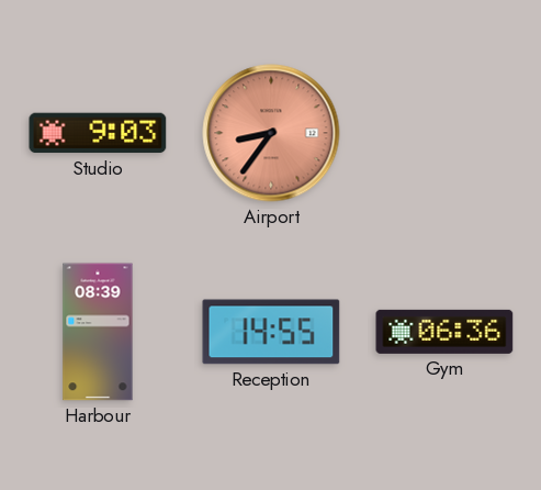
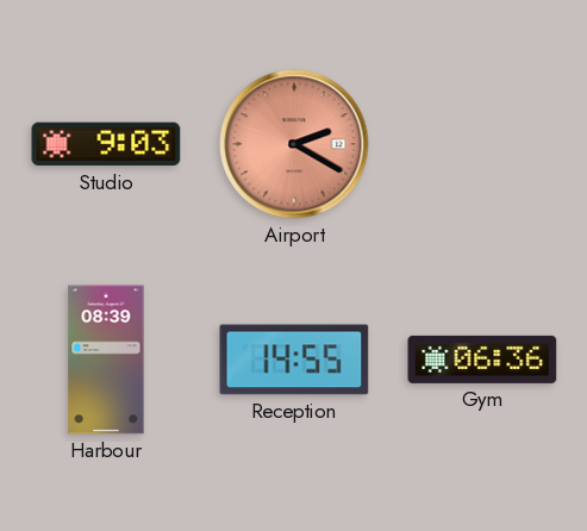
Airport: 8:36 -> 2:20
